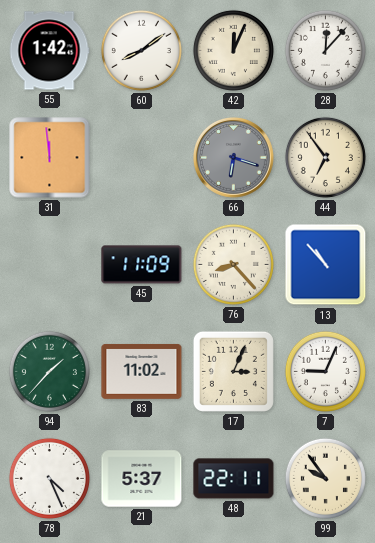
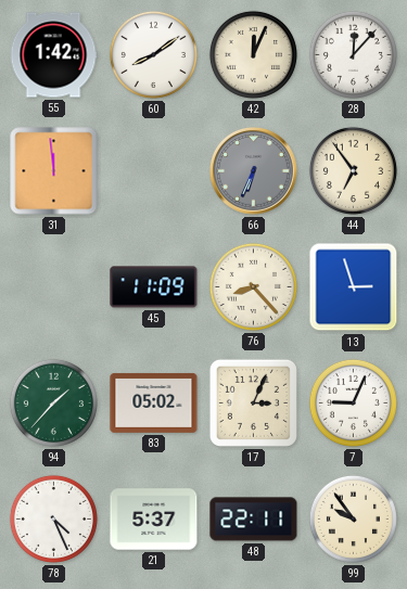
66: 6:18 -> 6:34
13: 10:53 -> 2:57
83: 11:02 -> 05:02
